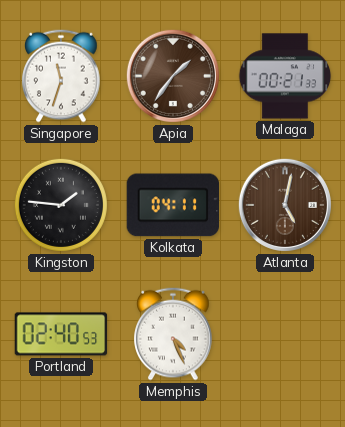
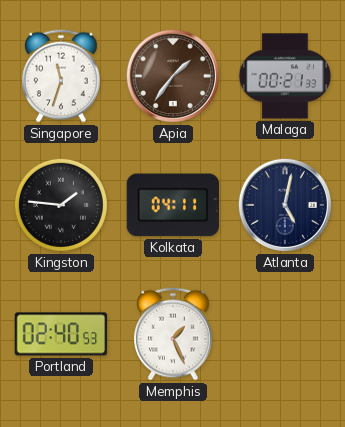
Atlanta dial: brown -> navy
Memphis: 4:26 -> 1:26
